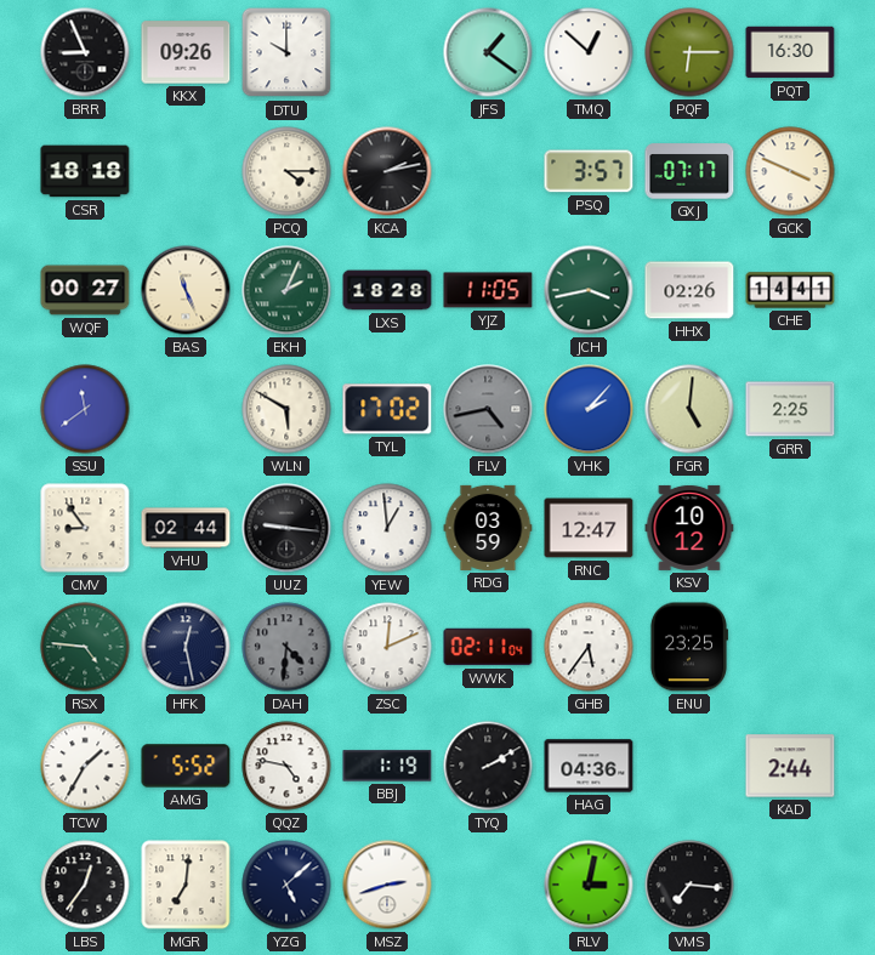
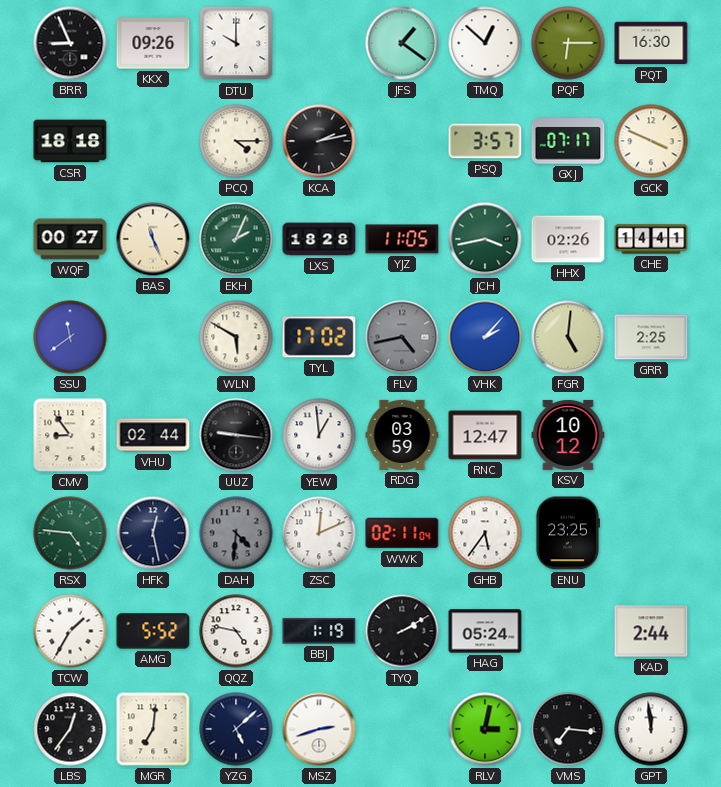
HAG: 04:36 -> 05:24
GPT: none -> 11:59
